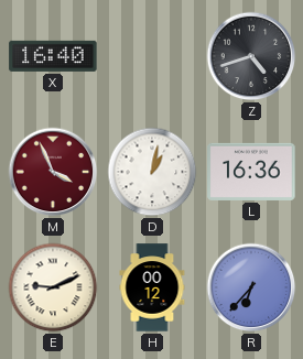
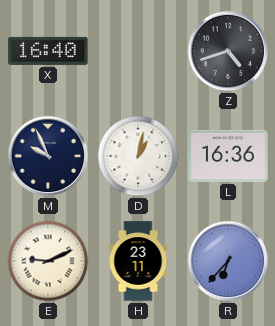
M: 3:56 -> 9:56
M dial: burgundy -> navy
H: 00:12 -> 23:11
